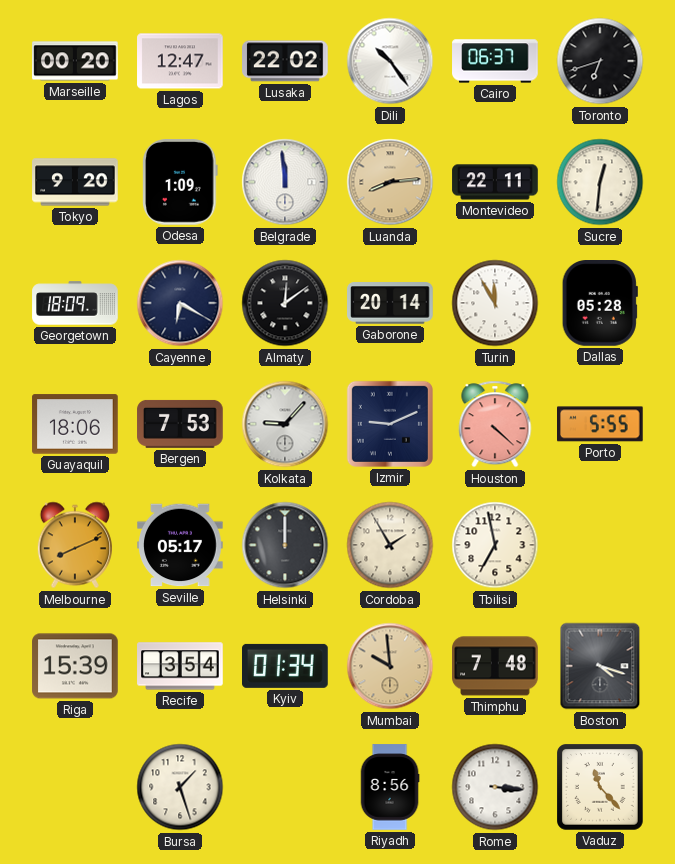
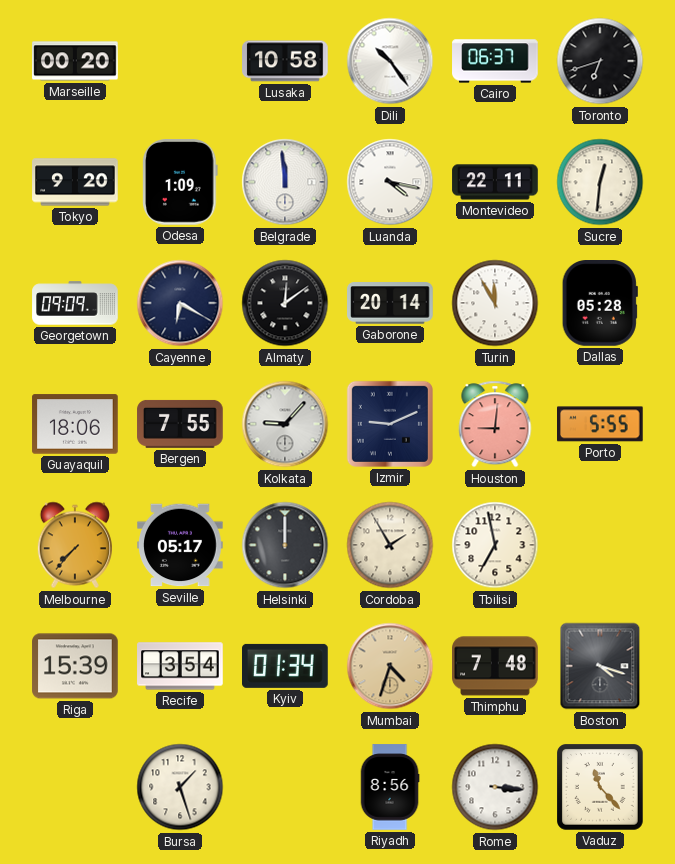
Lagos: 12:47 -> none
Lusaka: 22:02 -> 10:58
Luanda: 8:14 -> 4:17
Luanda dial: champagne -> white
Georgetown: 18:09 -> 09:09
Bergen: 7:53 -> 7:55
Houston: 4:22 -> 9:01
Melbourne: 8:11 -> 7:37
Mumbai: 9:59 -> 4:33
